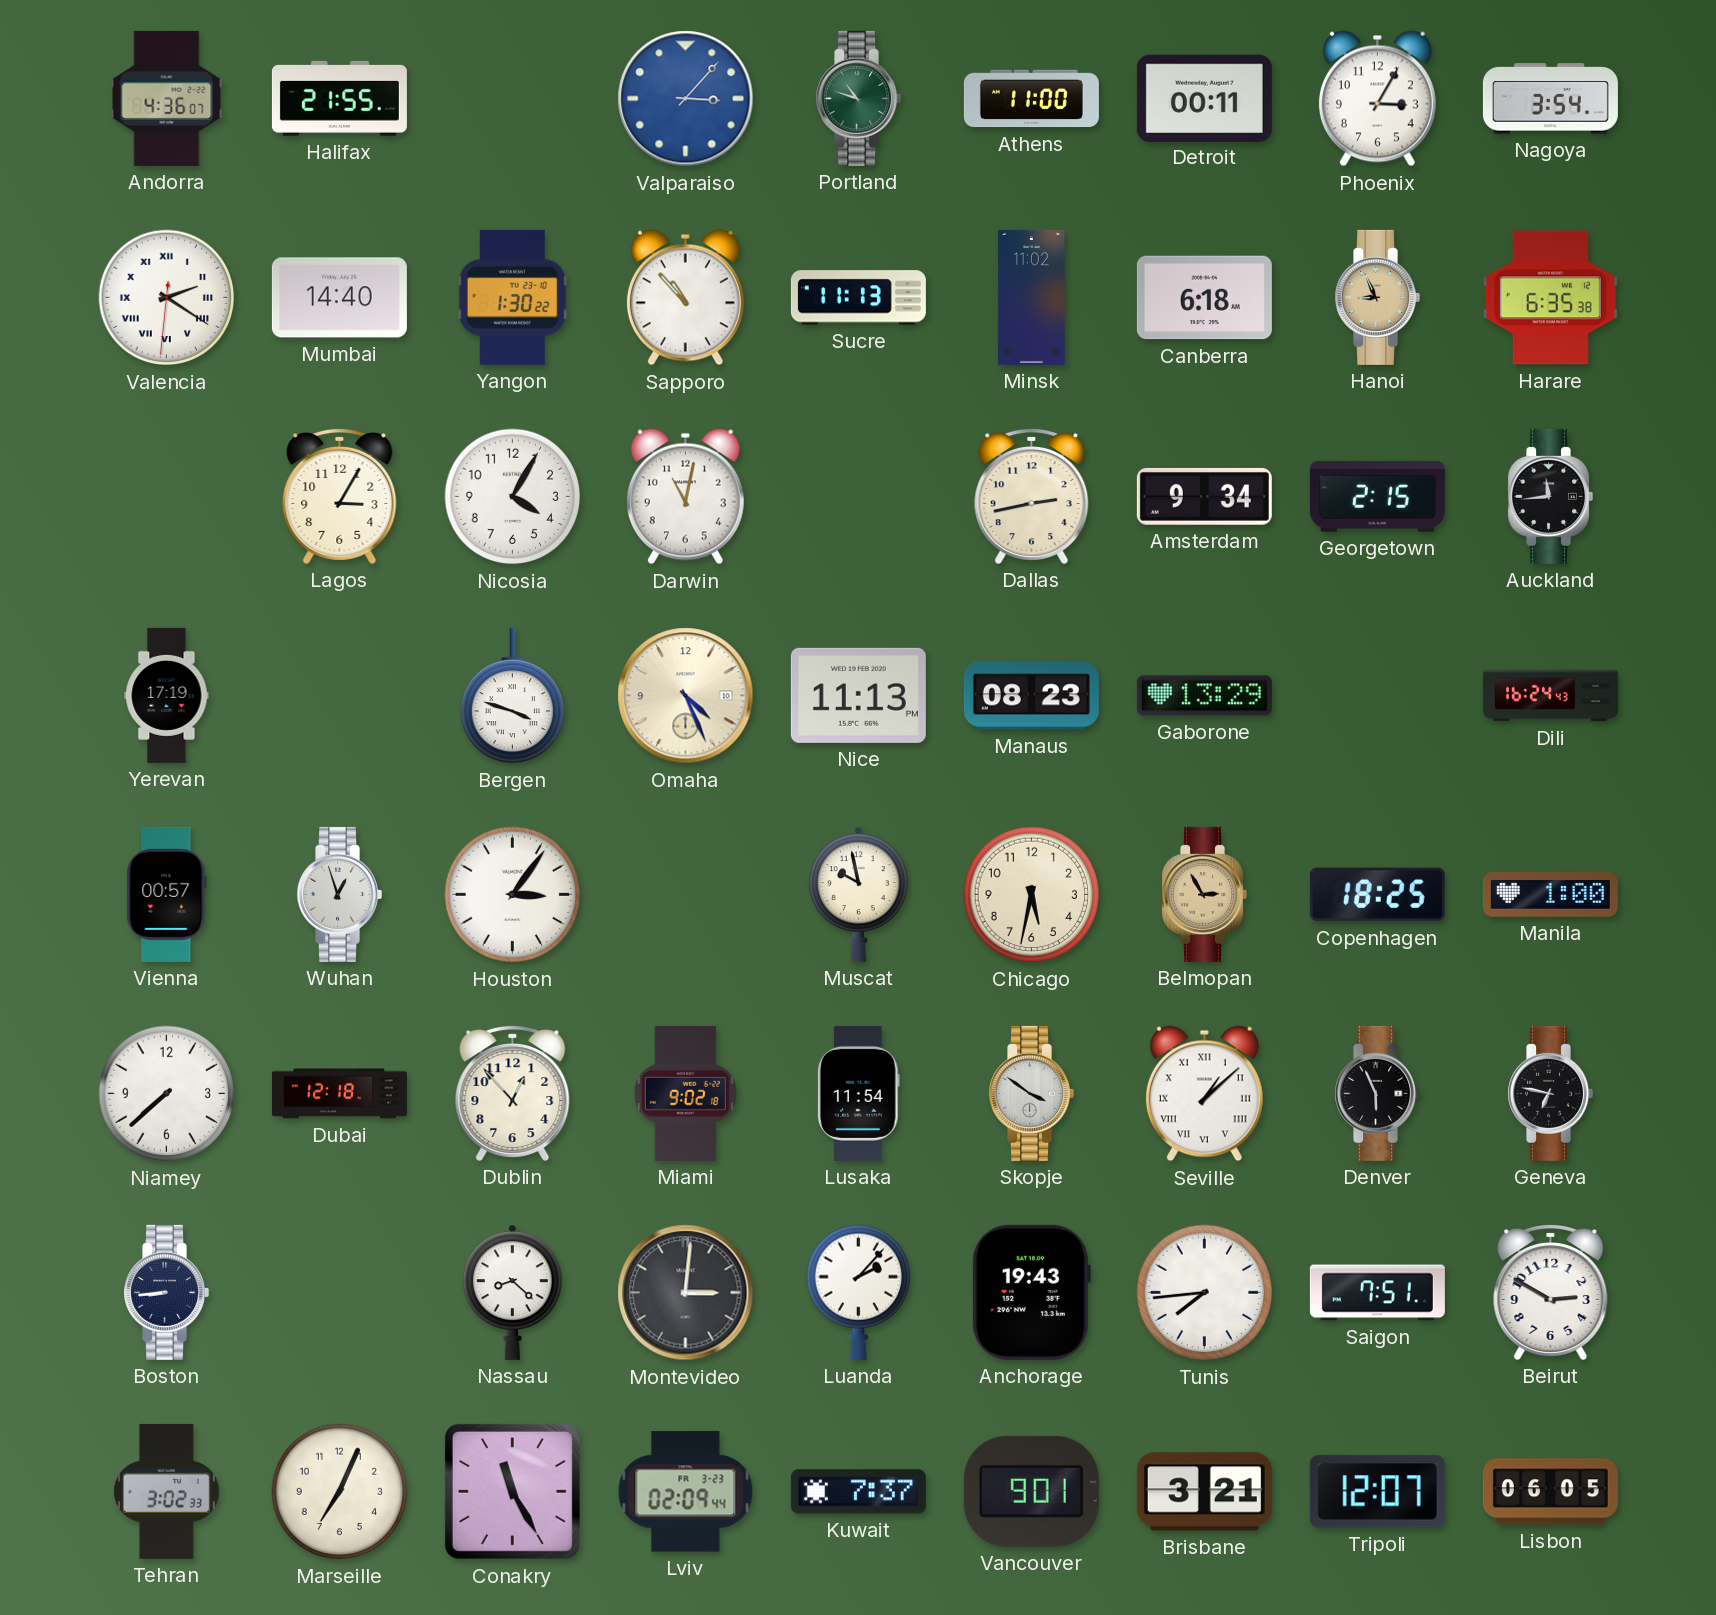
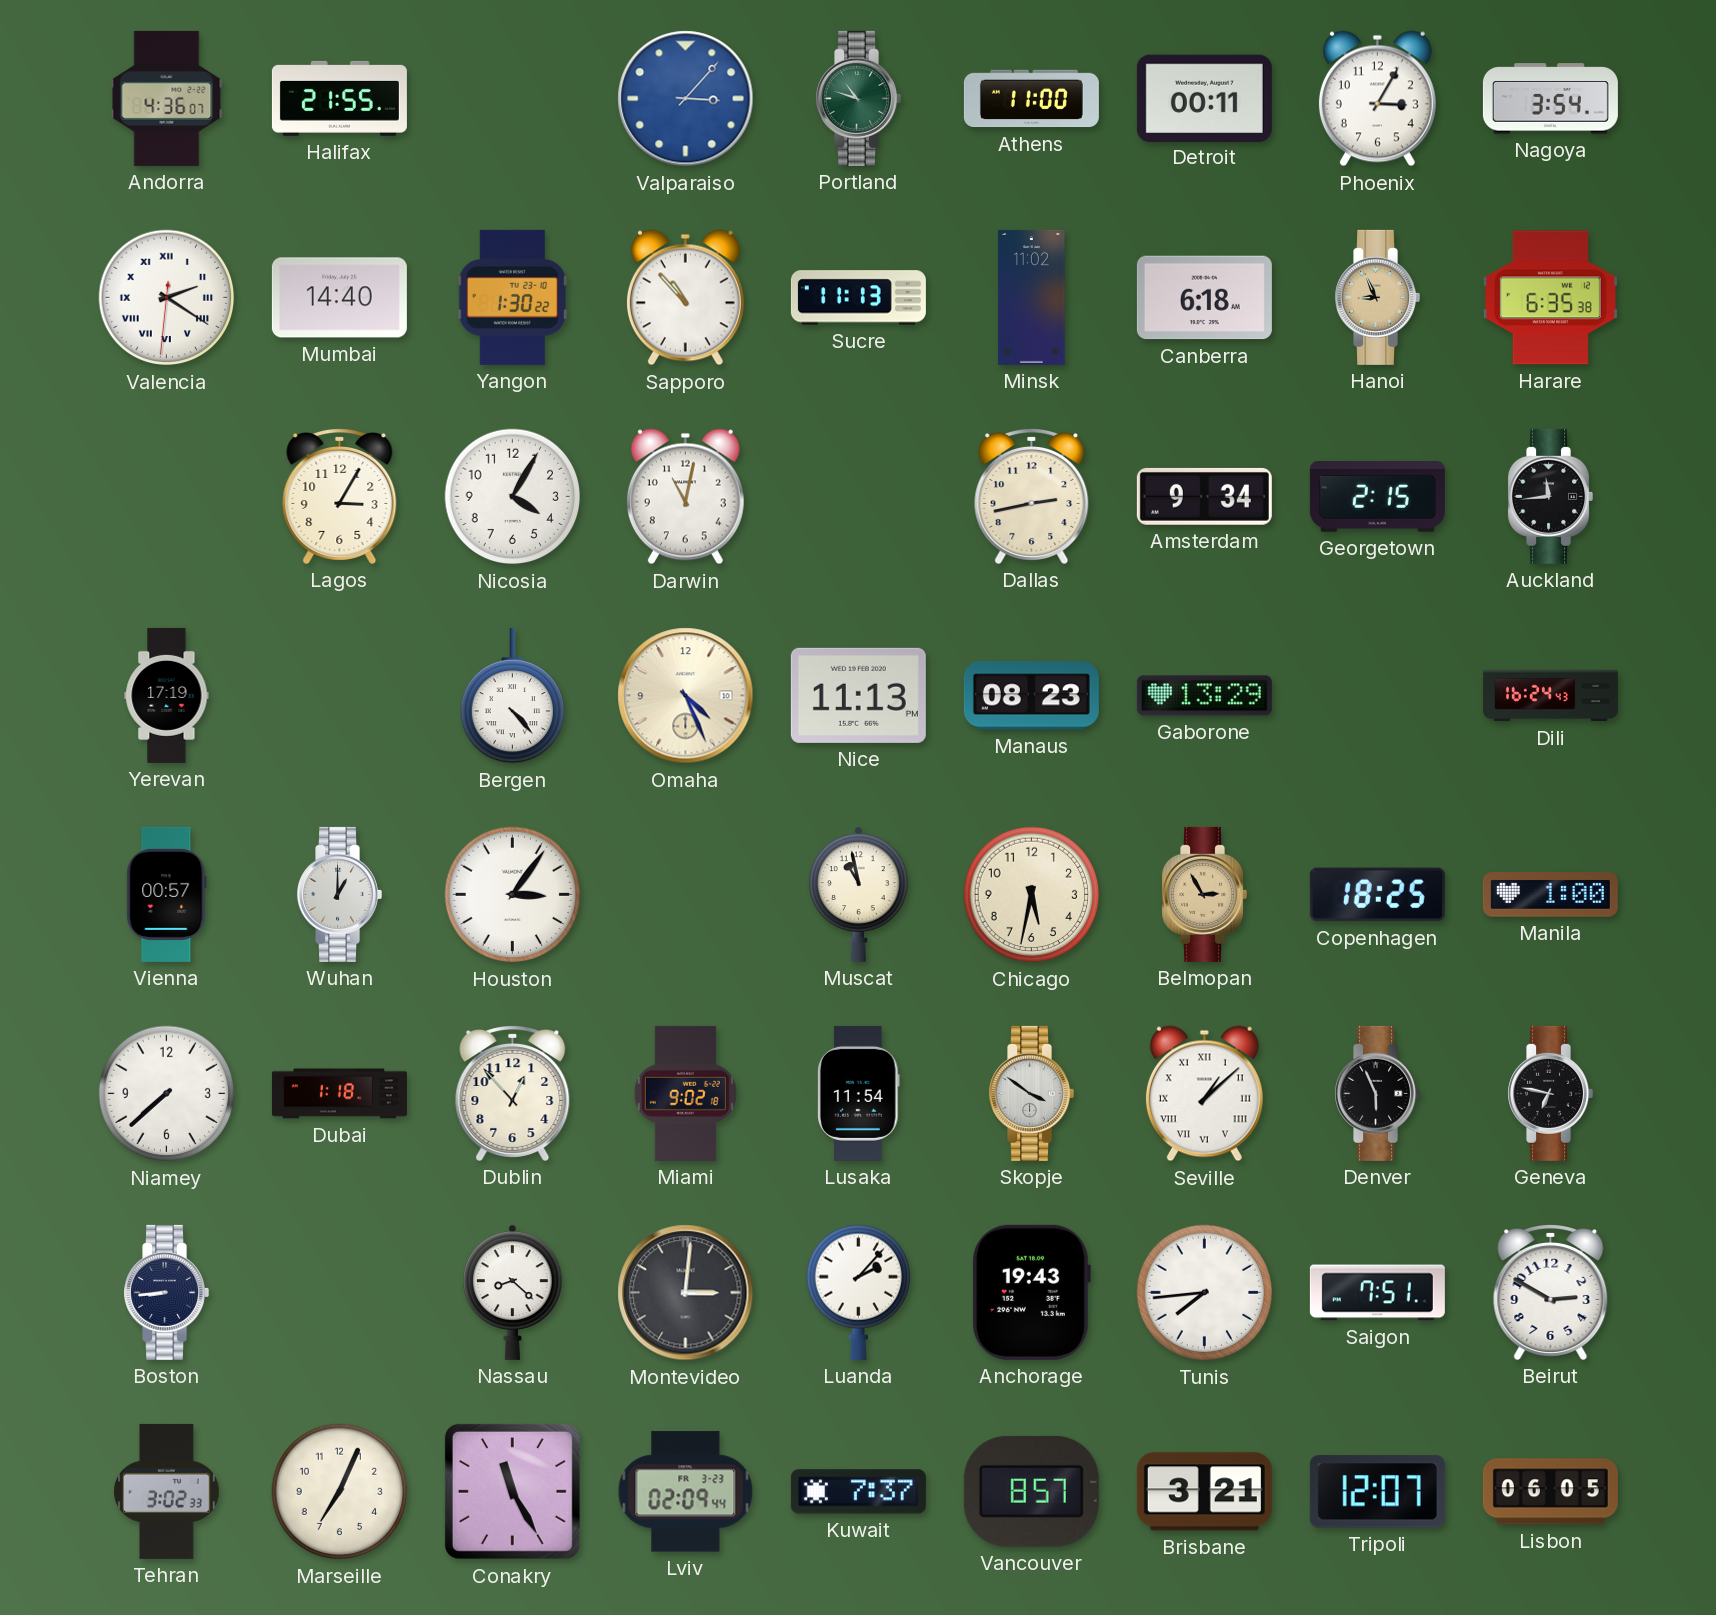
Bergen: 3:48 -> 4:23
Wuhan: 12:57 -> 1:00
Muscat: 9:58 -> 10:58
Dubai: 12:18 -> 1:18
Vancouver: 9:01 -> 8:57
